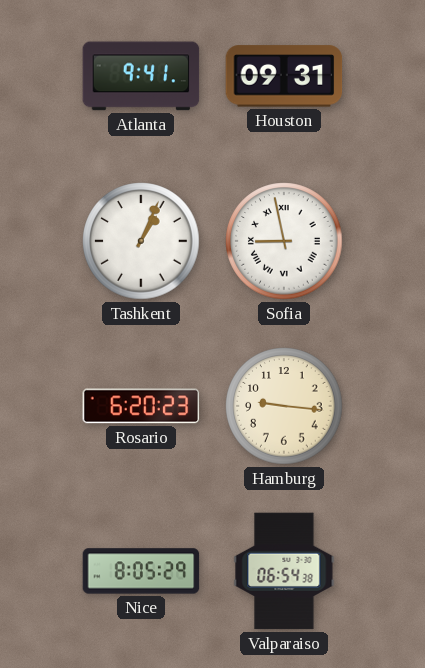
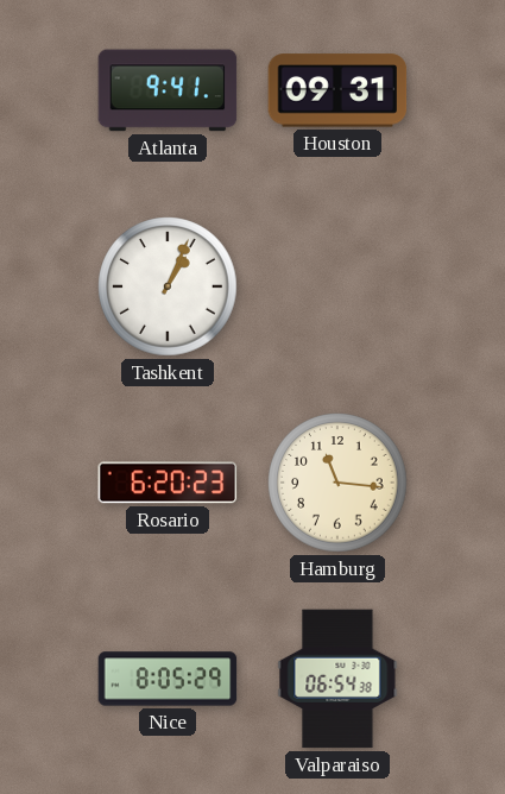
Sofia: 8:58 -> none
Hamburg: 9:16 -> 11:16
